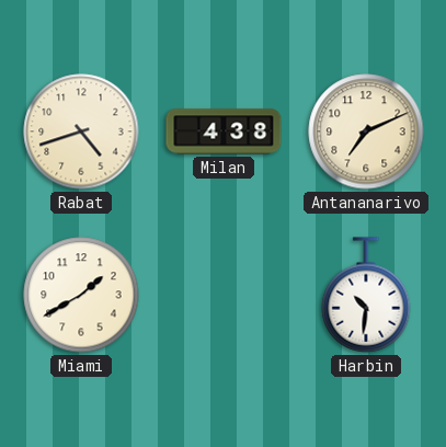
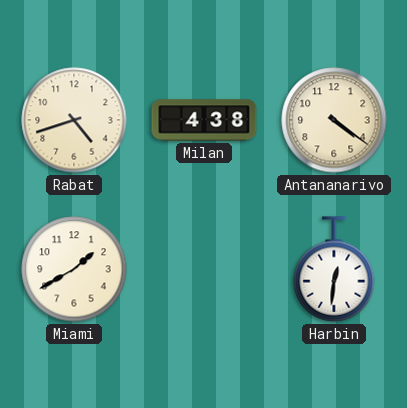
Antananarivo: 7:11 -> 4:21
Harbin: 10:31 -> 12:31
